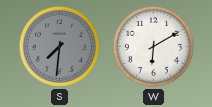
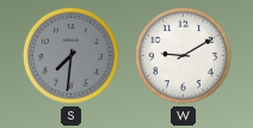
W: 6:10 -> 9:10
